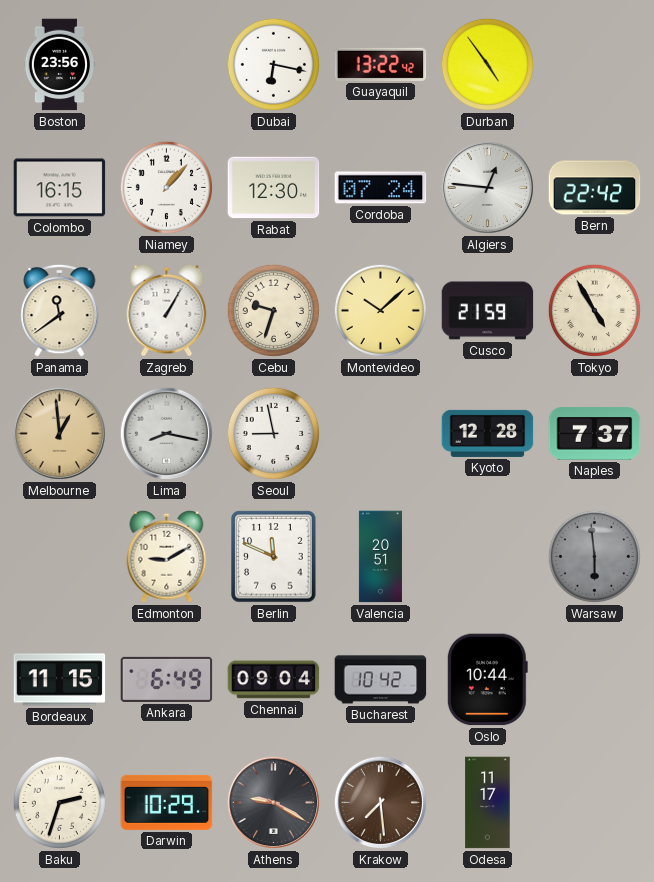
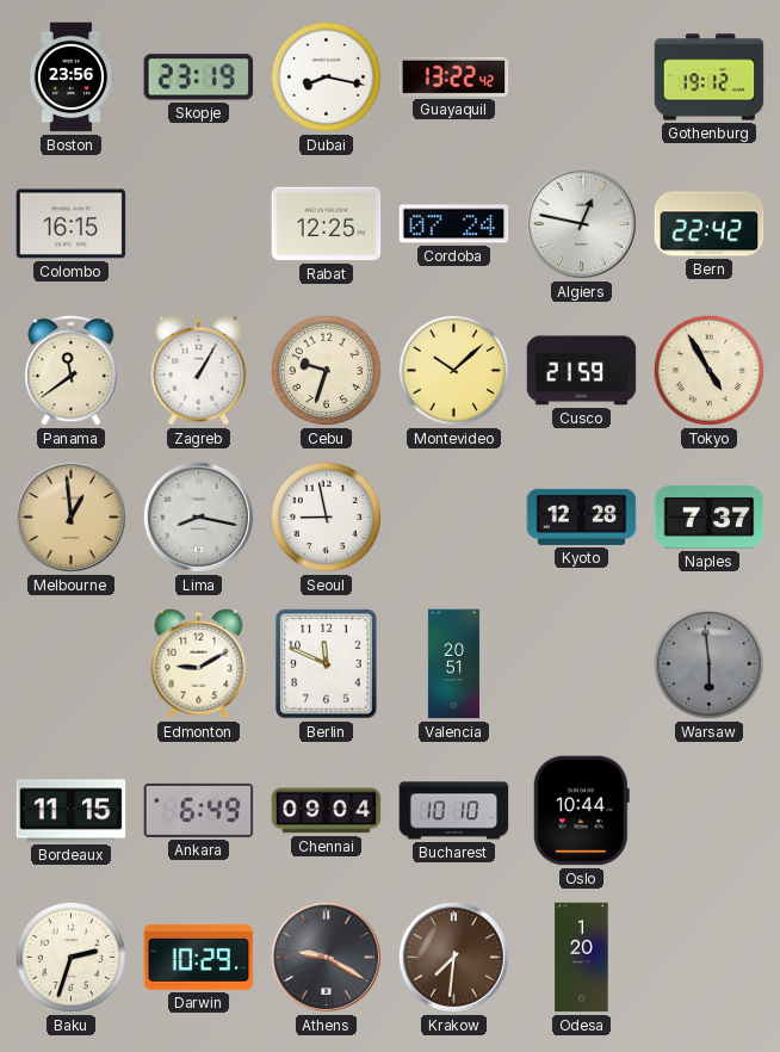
Skopje: none -> 23:19
Dubai: 6:17 -> 8:17
Durban: 4:54 -> none
Gothenburg: none -> 19:12
Niamey: 1:07 -> none
Rabat: 12:30 -> 12:25
Algiers: 12:46 -> 12:47
Bucharest: 10:42 -> 10:10
Krakow: 7:29 -> 7:31
Odesa: 11:17 -> 1:20
